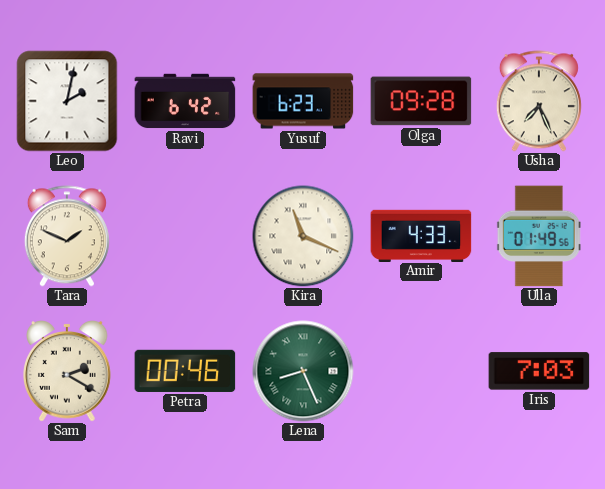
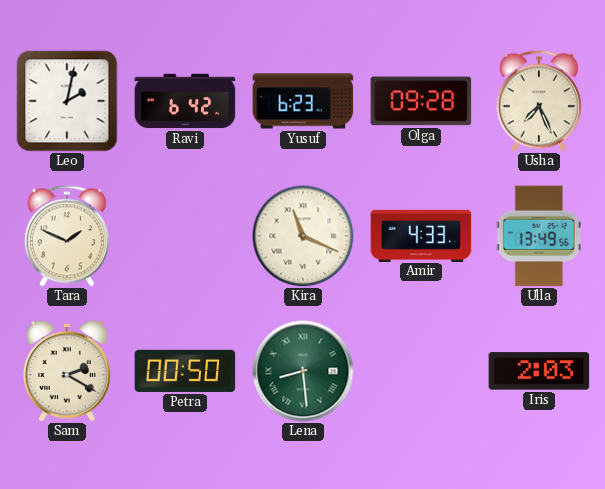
Ulla: 01:49 -> 13:49
Petra: 00:46 -> 00:50
Lena: 8:26 -> 8:29
Iris: 7:03 -> 2:03
